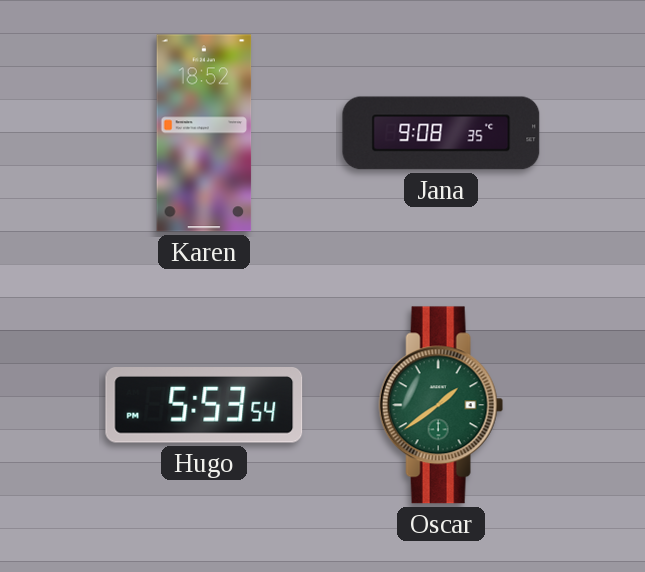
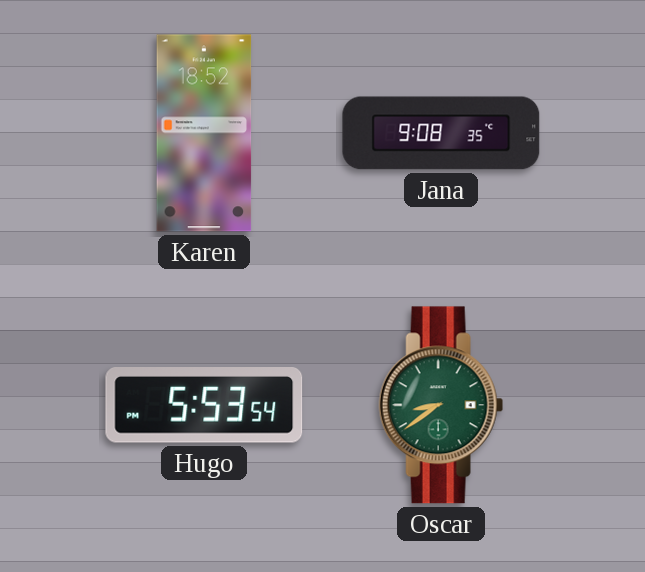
Oscar: 1:39 -> 8:39
